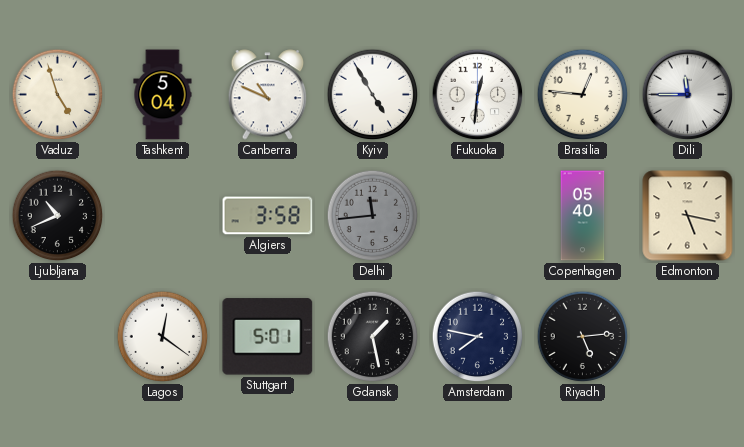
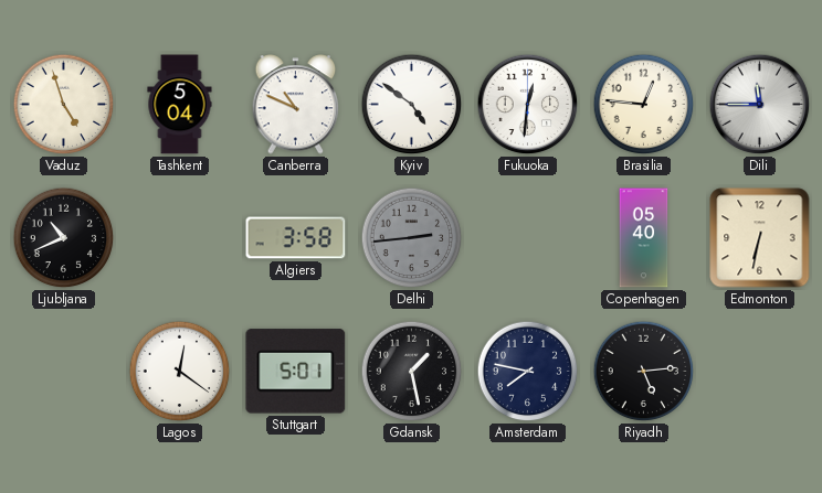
Kyiv: 4:55 -> 4:51
Delhi: 11:44 -> 2:44
Edmonton: 5:17 -> 6:32
